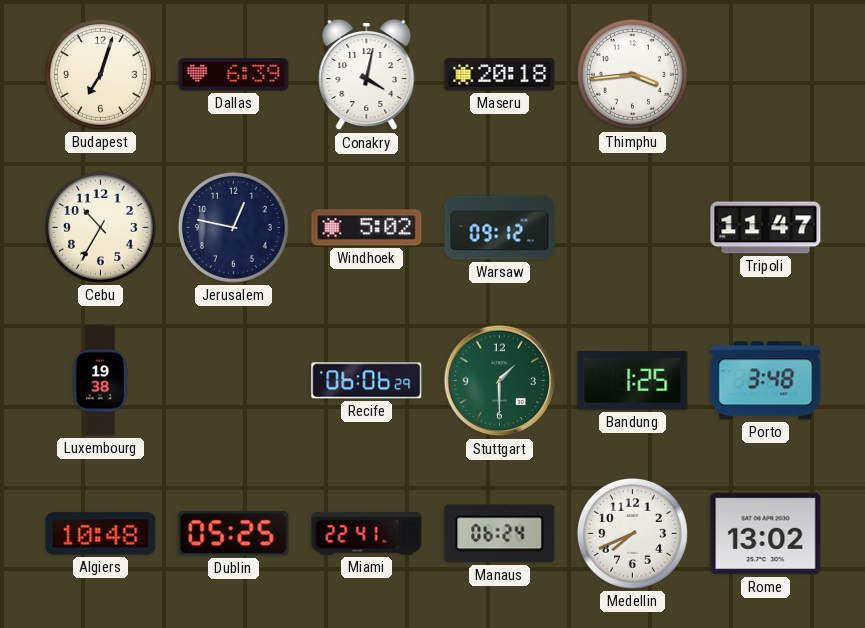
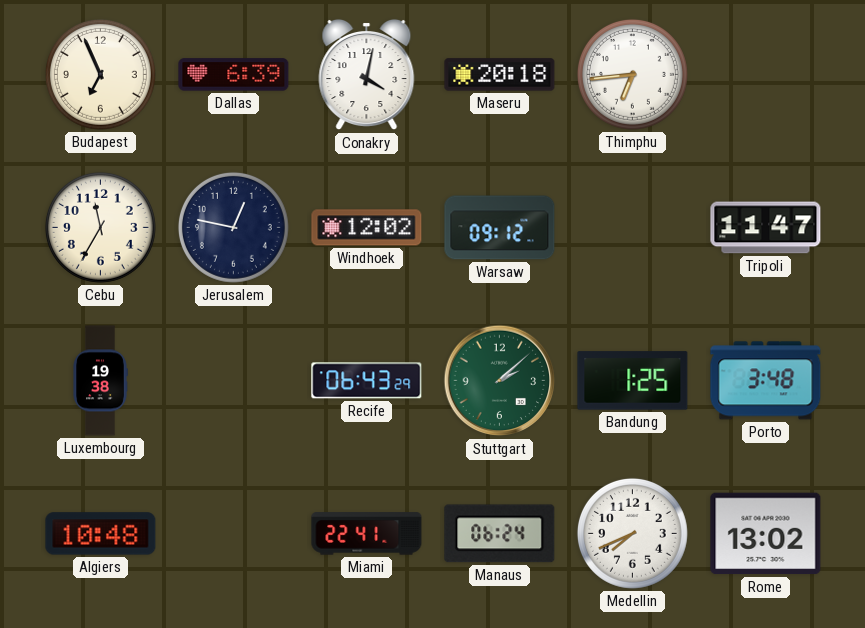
Budapest: 7:03 -> 6:56
Thimphu: 3:44 -> 6:44
Cebu: 10:35 -> 11:35
Windhoek: 5:02 -> 12:02
Recife: 06:06 -> 06:43
Stuttgart: 1:30 -> 2:08
Dublin: 05:25 -> none
